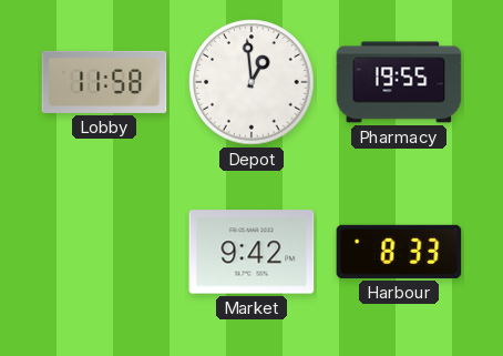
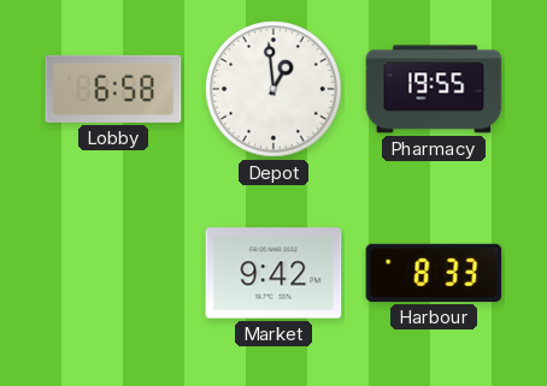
Lobby: 11:58 -> 6:58
